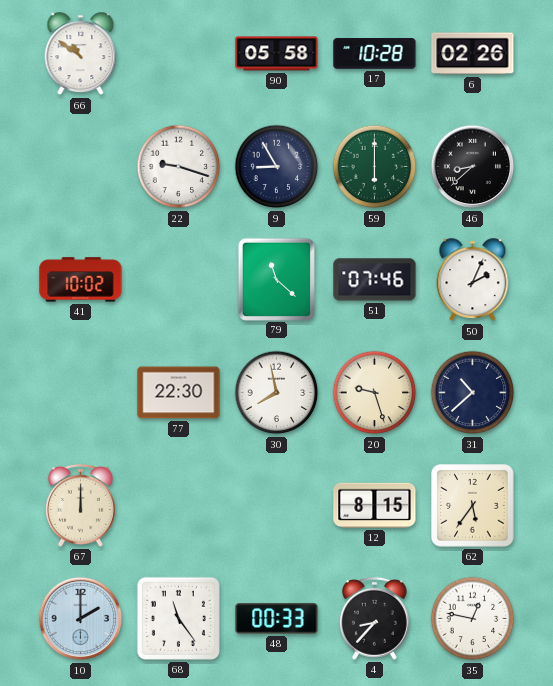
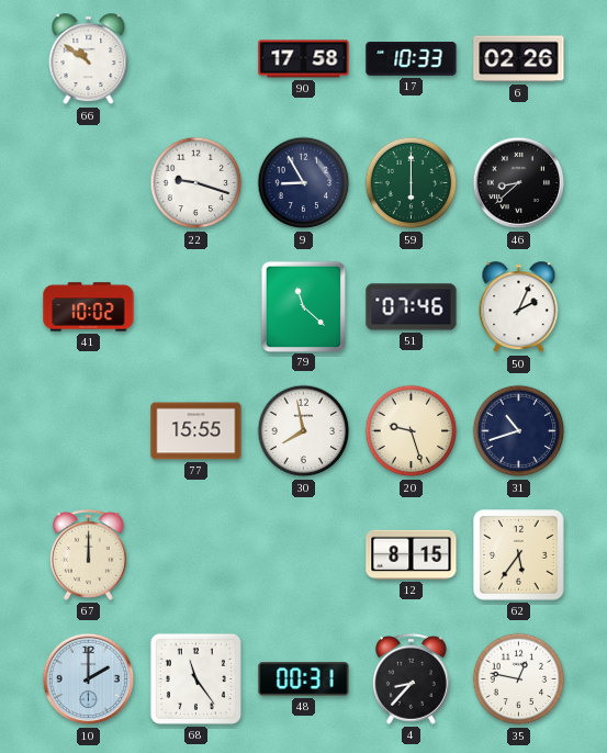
90: 05:58 -> 17:58
17: 10:28 -> 10:33
77: 22:30 -> 15:55
31: 10:38 -> 10:42
48: 00:33 -> 00:31
